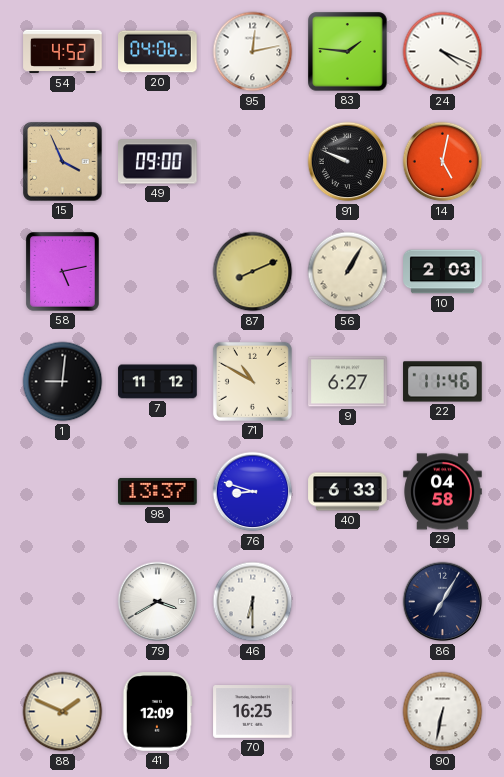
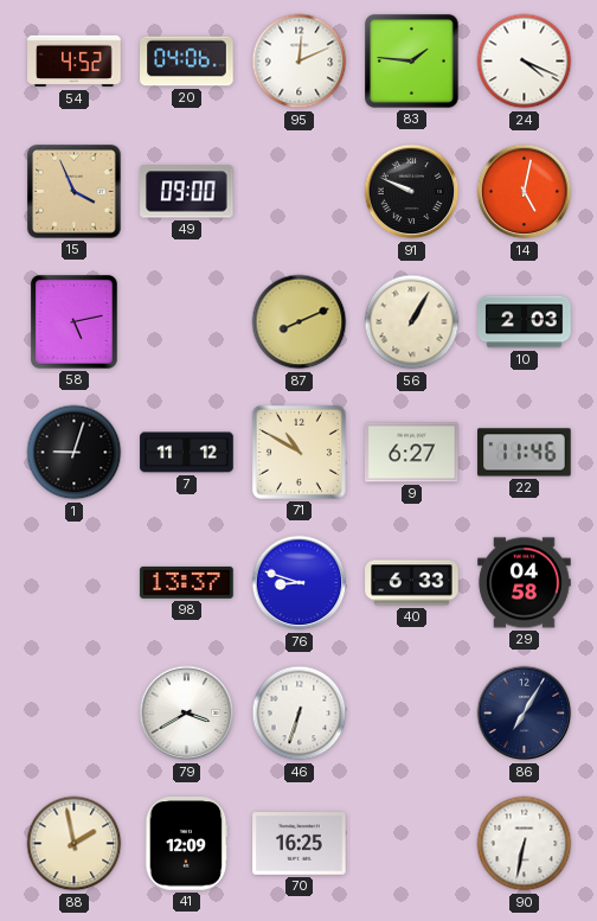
95: 12:13 -> 12:11
1: 9:01 -> 9:03
46: 6:30 -> 6:33
88: 1:49 -> 1:58
